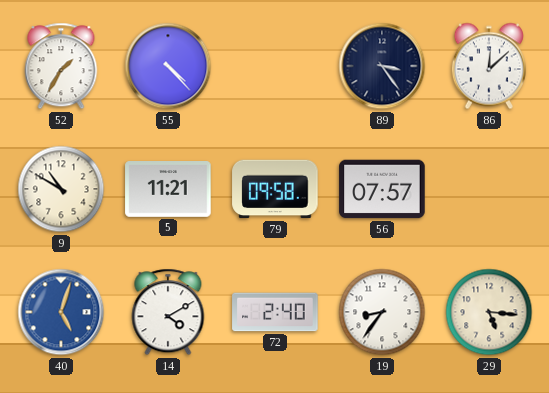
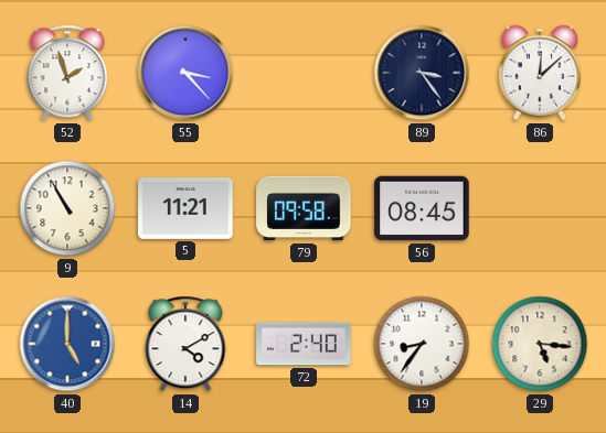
52: 1:35 -> 1:57
55: 4:23 -> 3:23
9: 10:50 -> 10:55
56: 07:57 -> 08:45
40: 5:03 -> 5:00
